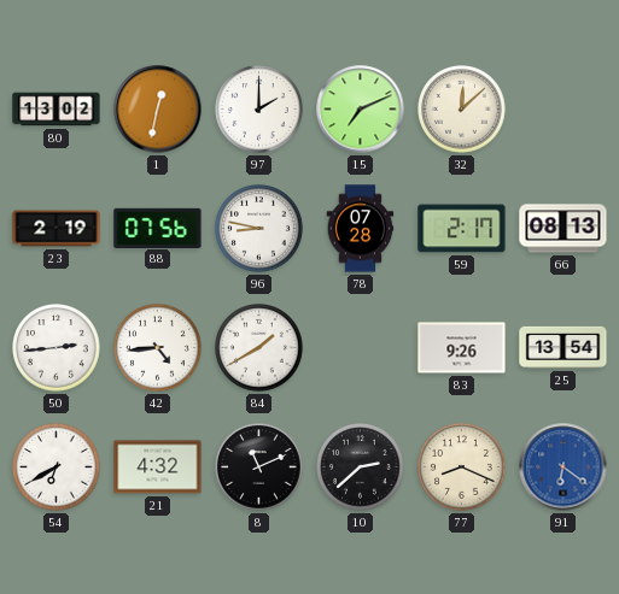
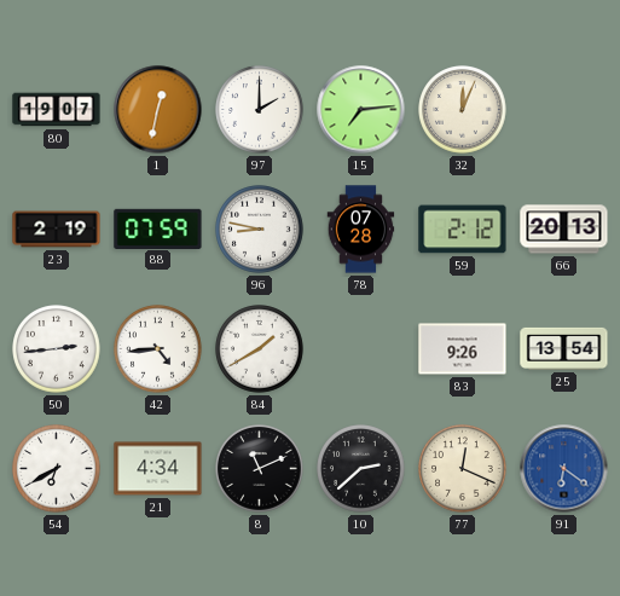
80: 13:02 -> 19:07
15: 7:11 -> 7:14
32: 12:08 -> 12:04
88: 07:56 -> 07:59
59: 2:17 -> 2:12
66: 08:13 -> 20:13
21: 4:32 -> 4:34
77: 8:19 -> 12:19
